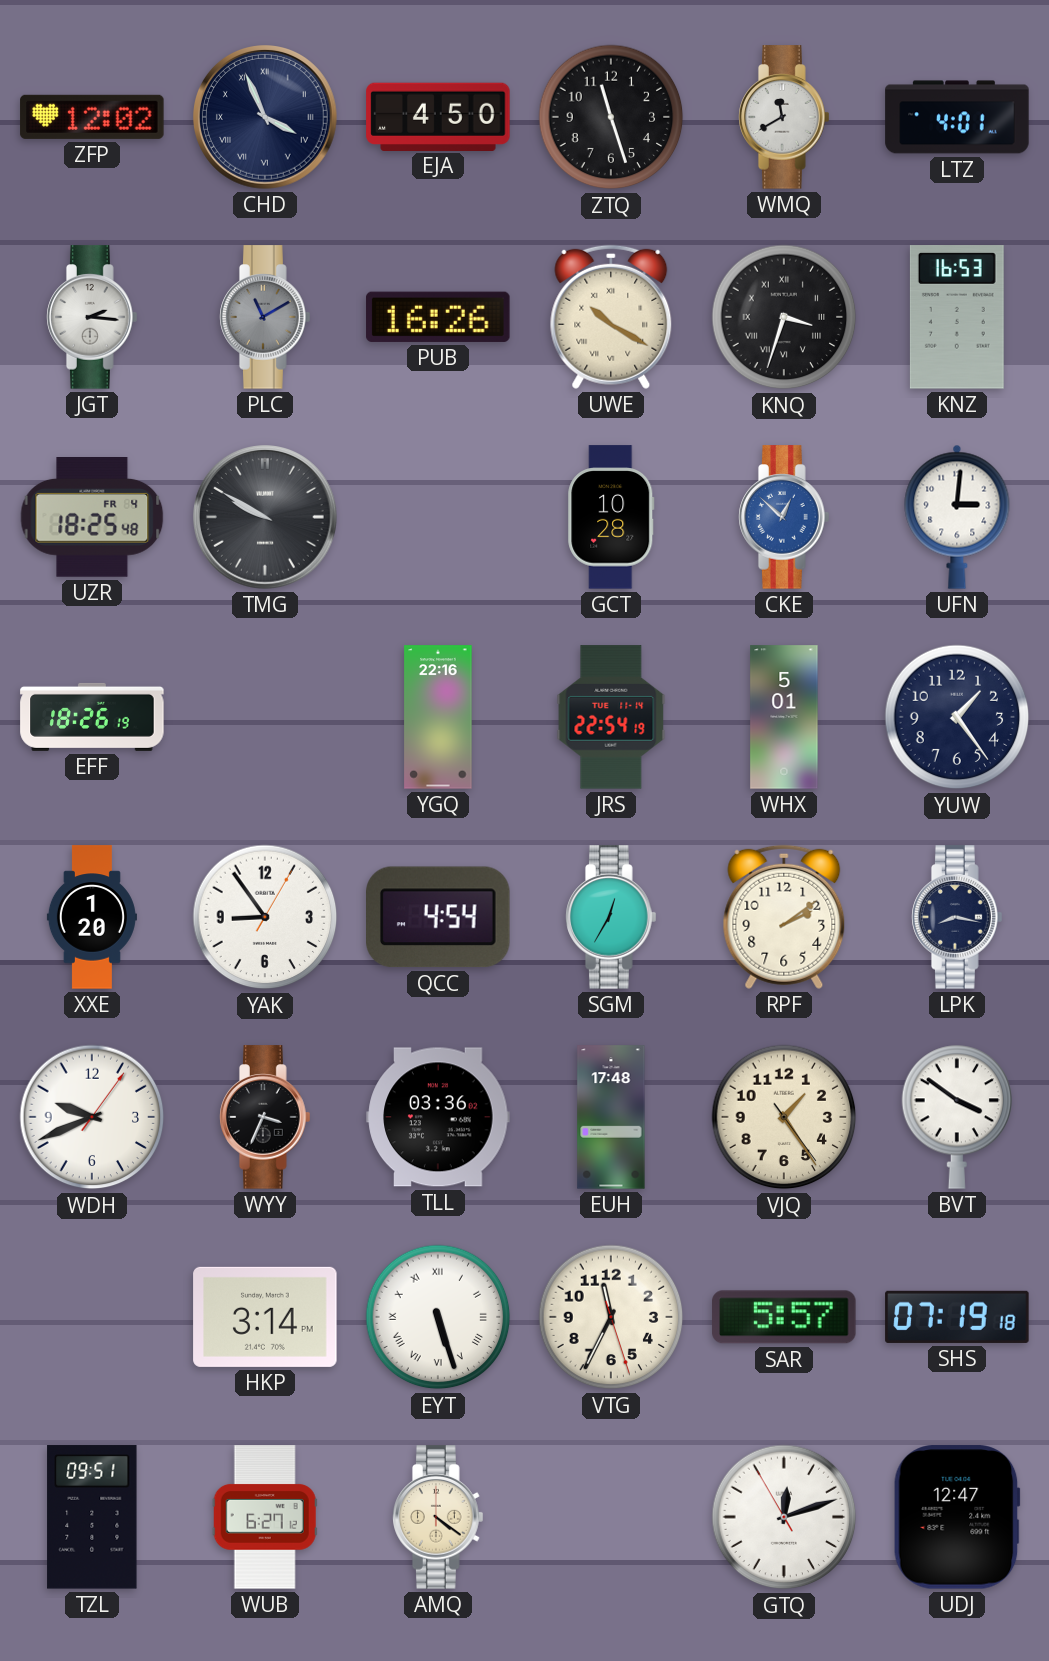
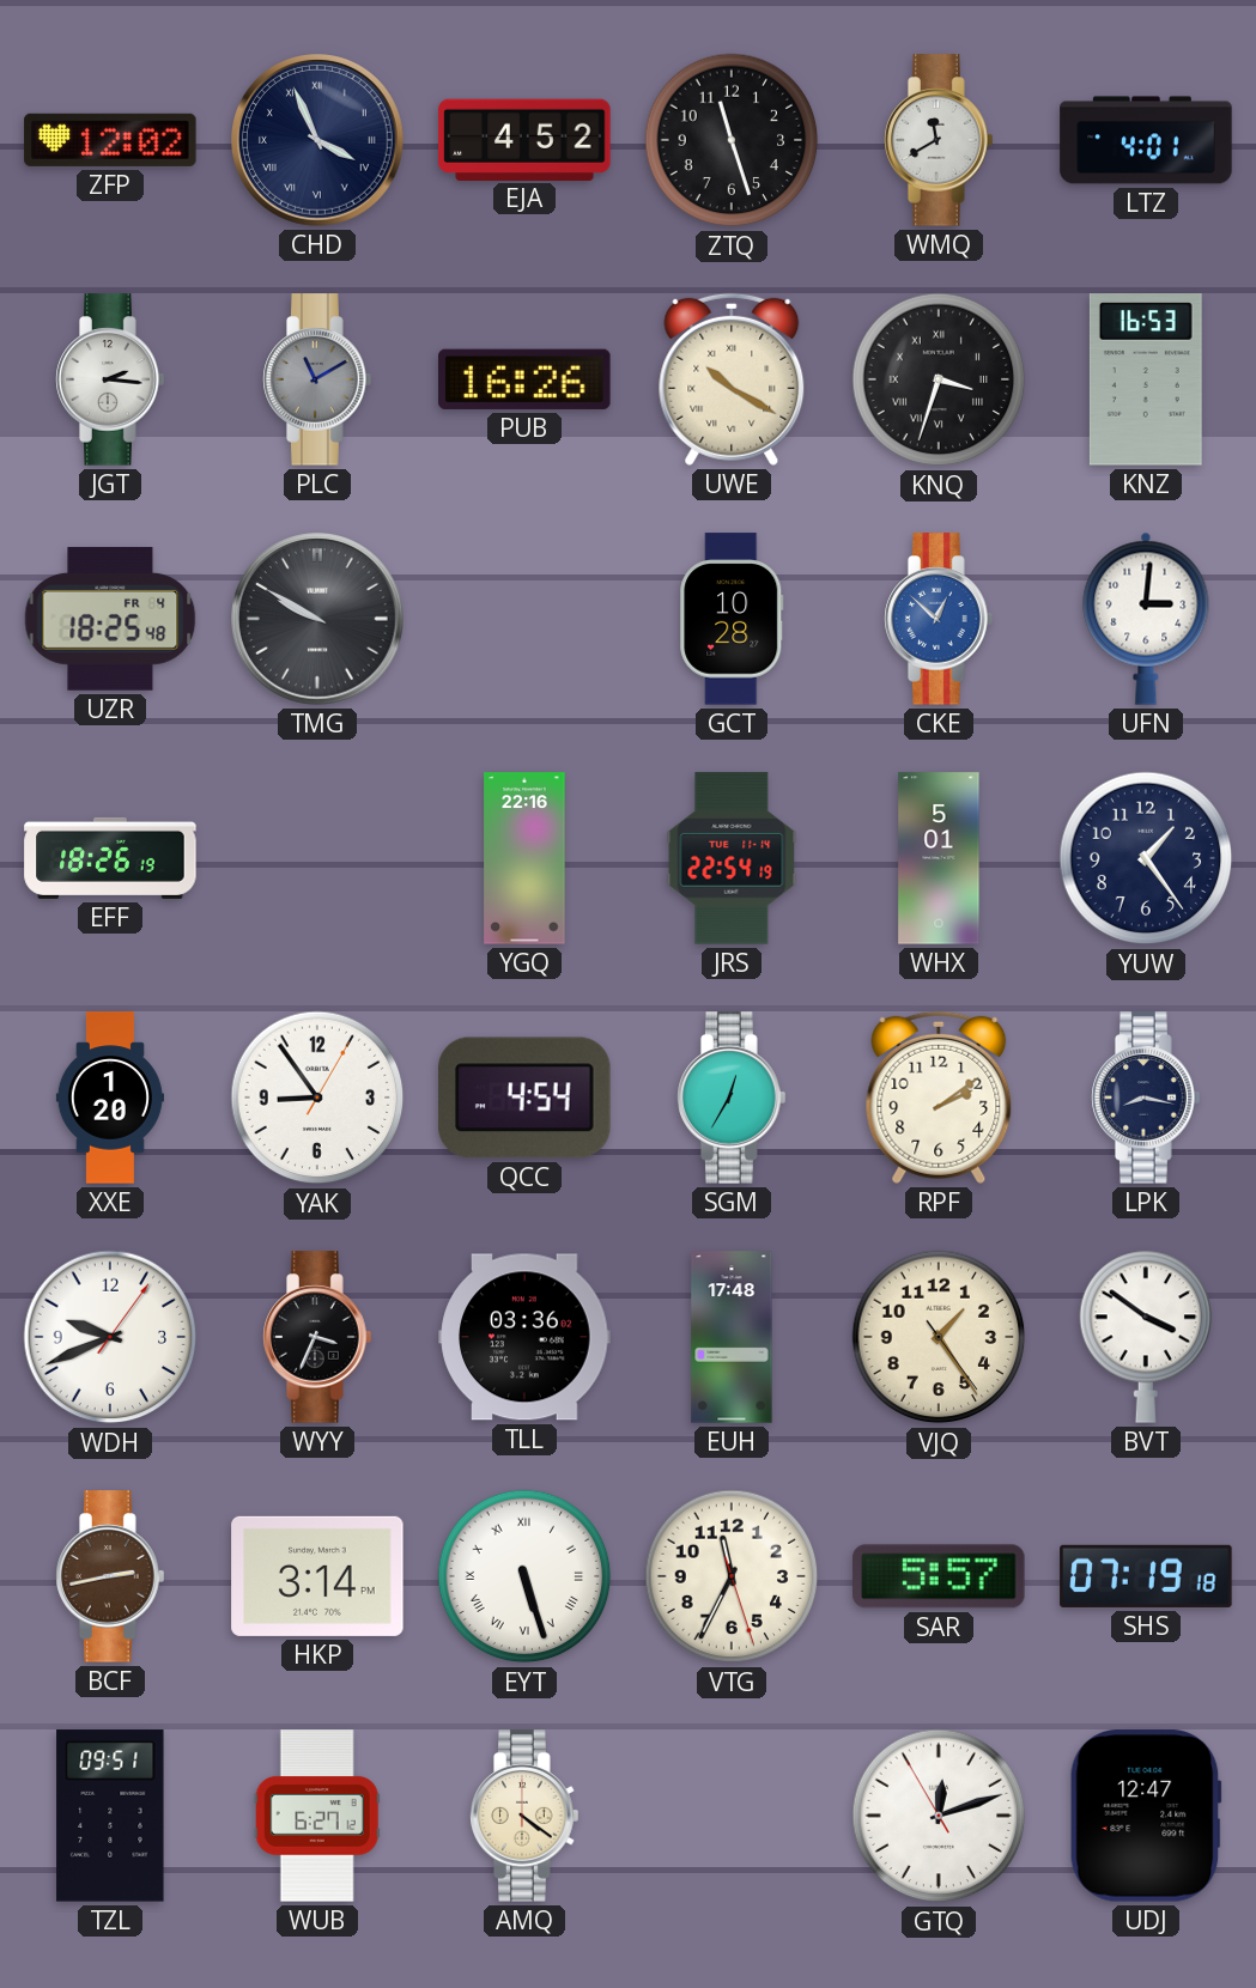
EJA: 4:50 -> 4:52
BCF: none -> 2:43
